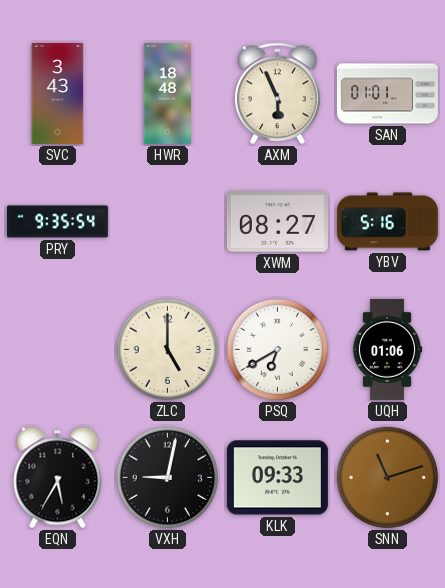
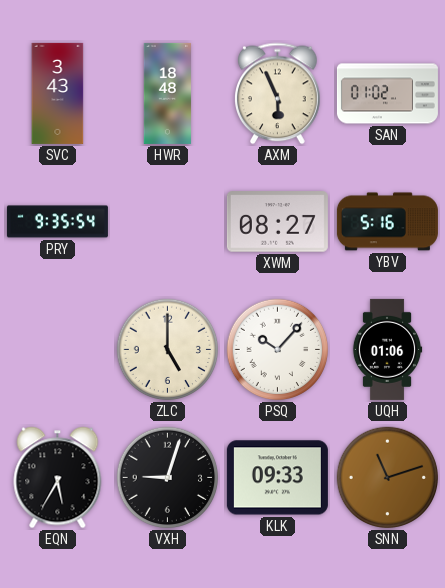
SAN: 01:01 -> 01:02
PSQ: 6:40 -> 10:07
VXH: 9:02 -> 9:03
